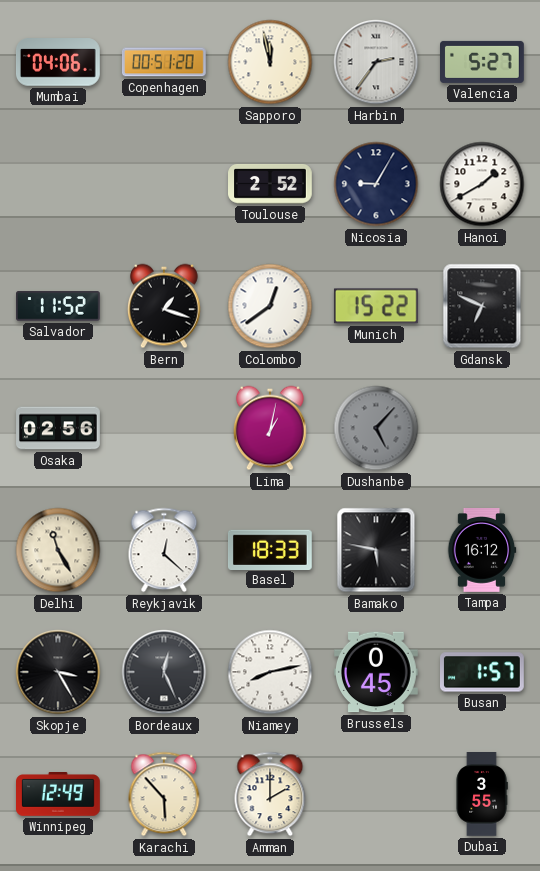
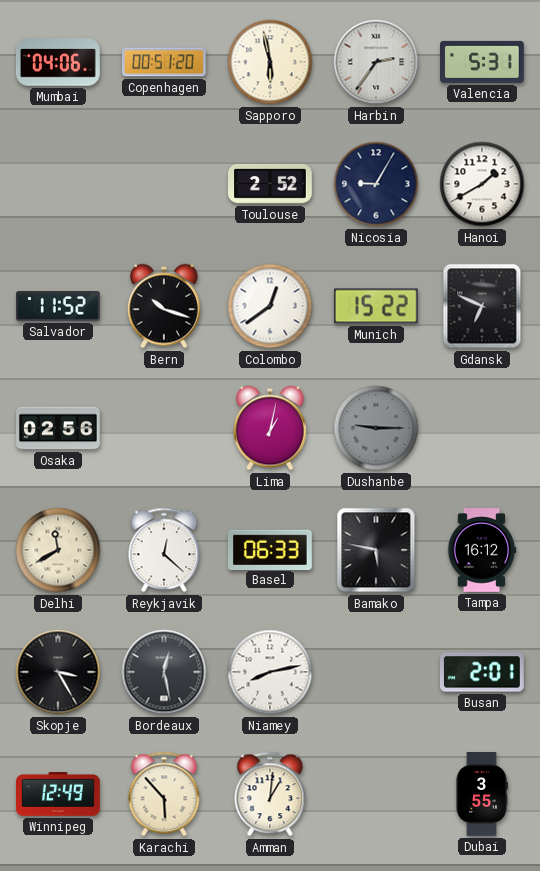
Sapporo: 11:58 -> 5:58
Valencia: 5:27 -> 5:31
Bern: 1:18 -> 10:18
Dushanbe: 5:07 -> 9:15
Delhi: 11:25 -> 11:40
Basel: 18:33 -> 06:33
Bordeaux: 12:26 -> 12:28
Brussels: 0:45 -> none
Busan: 1:57 -> 2:01
Amman: 2:00 -> 1:01
